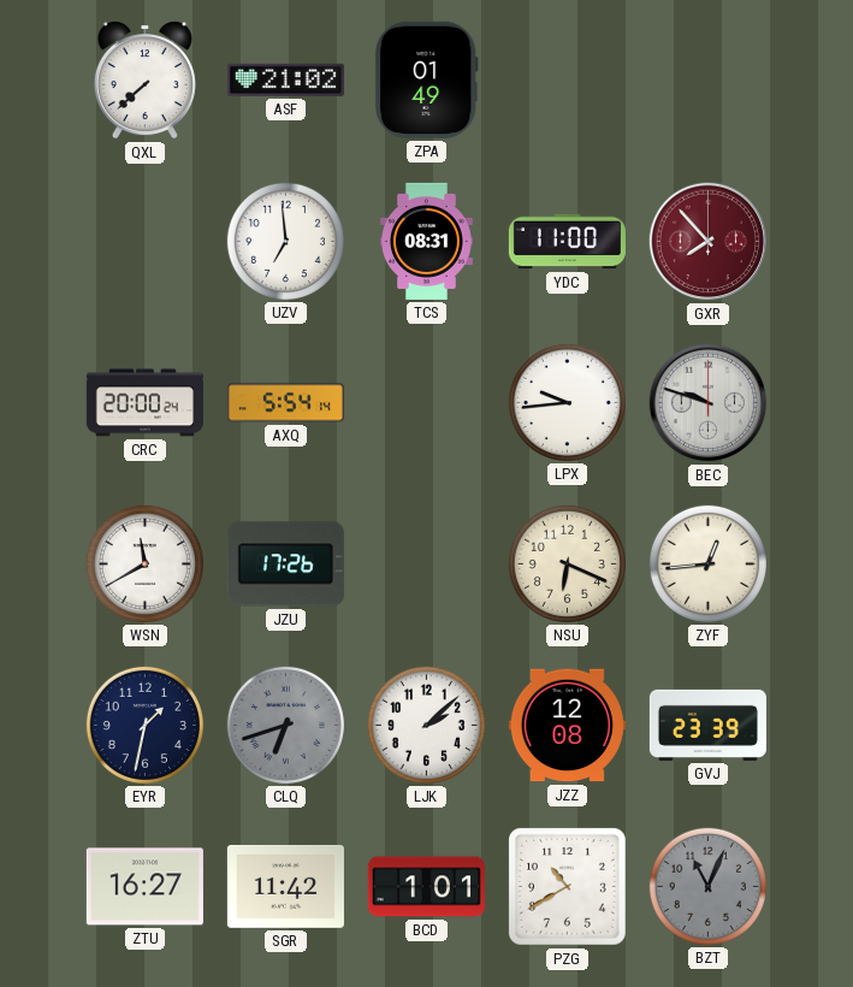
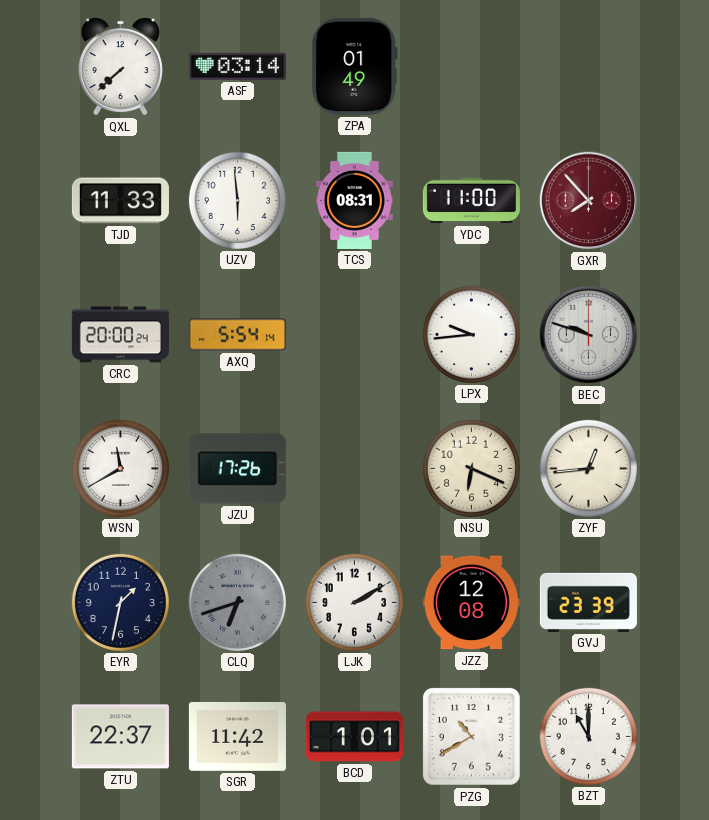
ASF: 21:02 -> 03:14
TJD: none -> 11:33
UZV: 6:59 -> 5:59
LJK: 2:08 -> 2:10
ZTU: 16:27 -> 22:37
BZT: 11:04 -> 11:00
BZT dial: grey -> white
